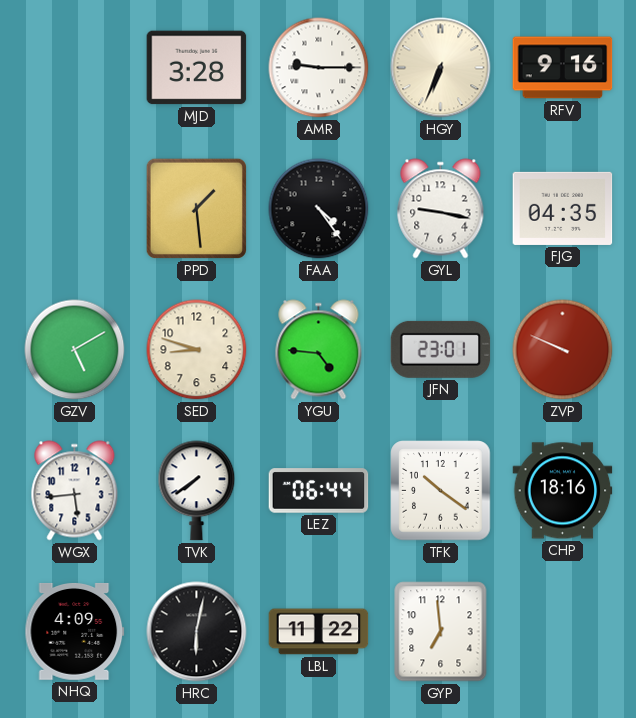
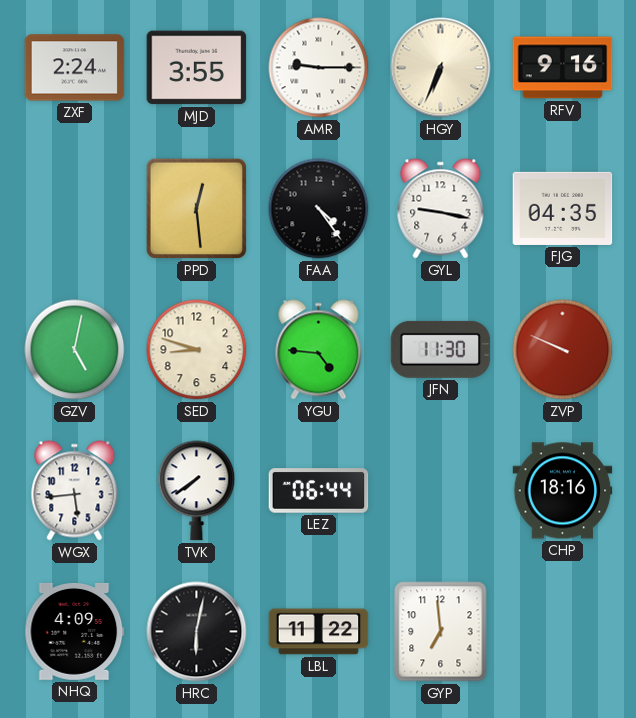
ZXF: none -> 2:24
MJD: 3:28 -> 3:55
PPD: 1:29 -> 12:29
GZV: 5:10 -> 5:02
JFN: 23:01 -> 11:30
TFK: 10:21 -> none
